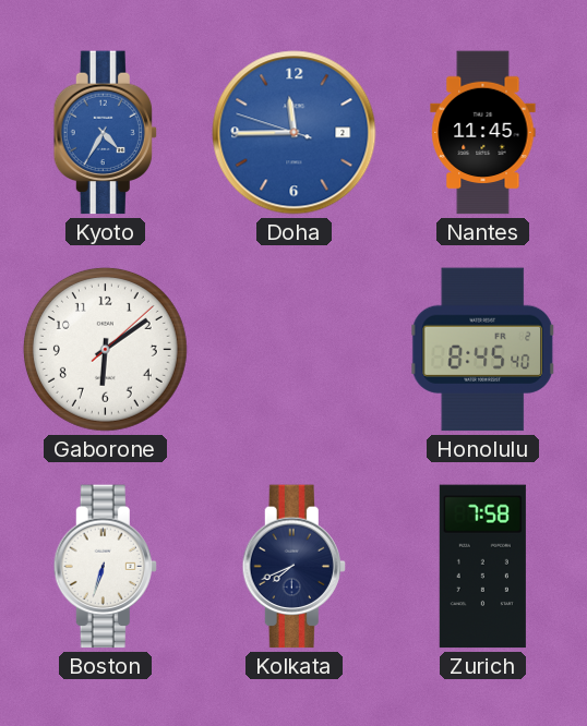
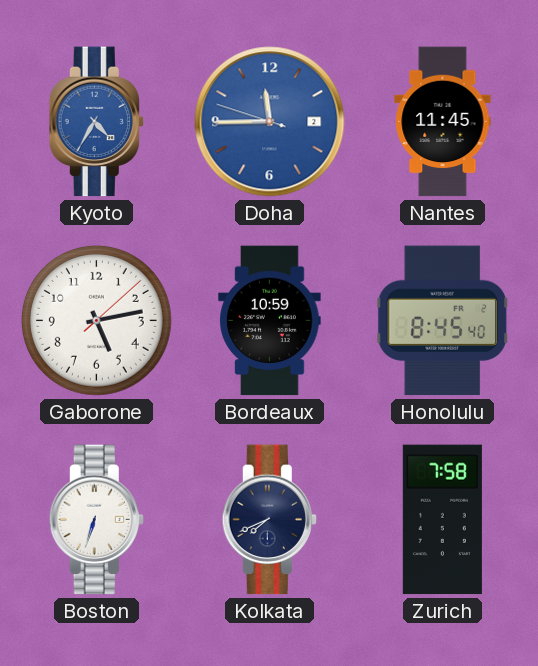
Gaborone: 6:09 -> 5:13
Bordeaux: none -> 10:59
